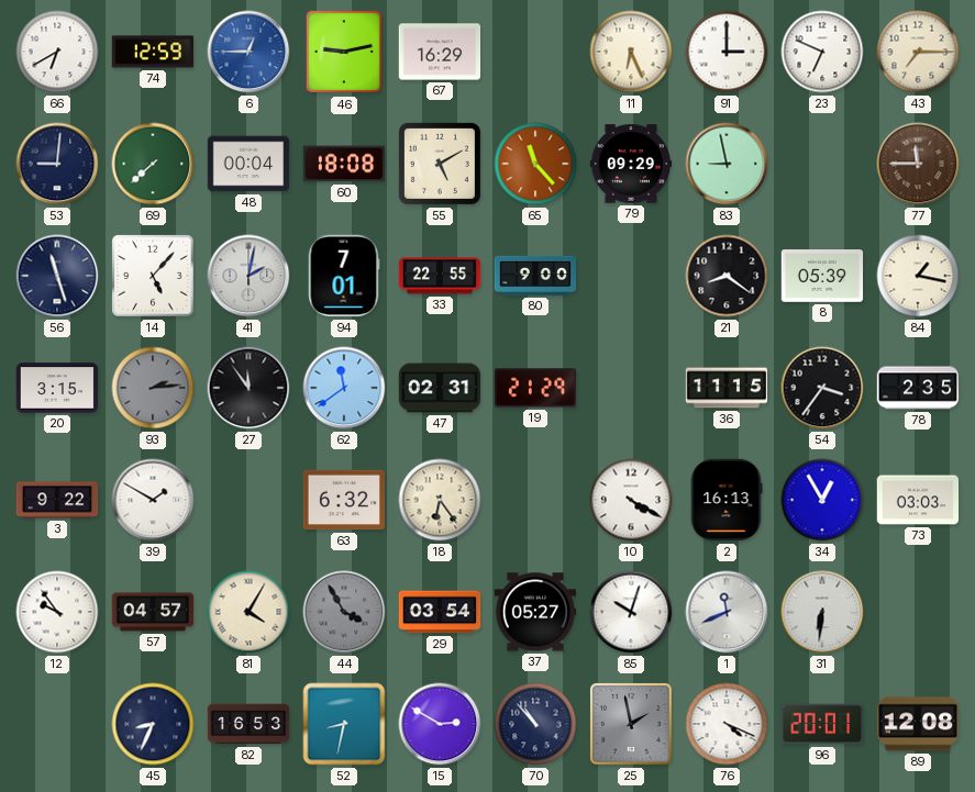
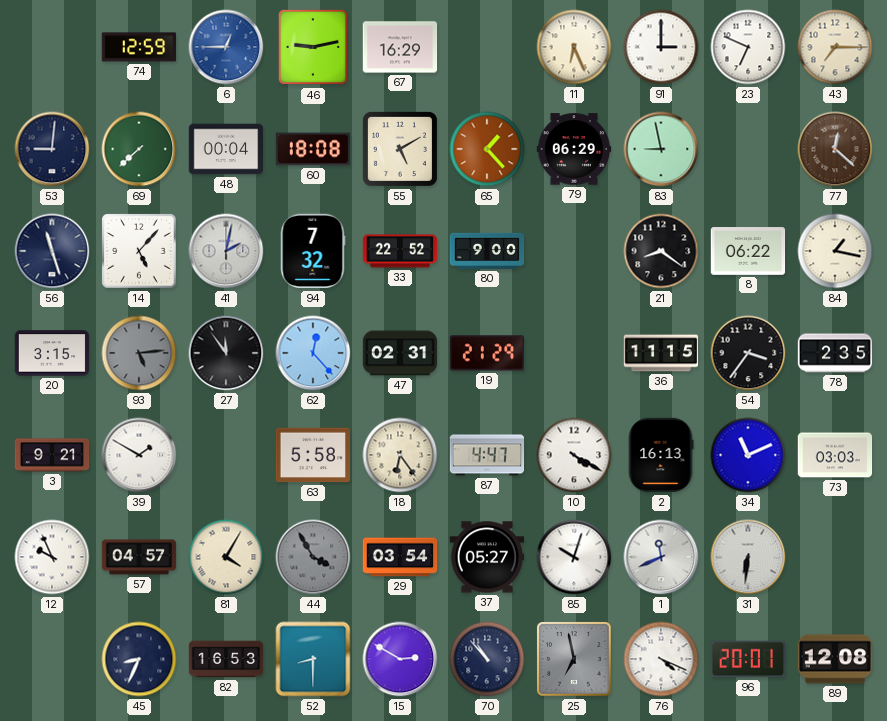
66: 6:40 -> none
65: 11:23 -> 1:23
79: 09:29 -> 06:29
77: 11:45 -> 12:22
94: 7:01 -> 7:32
33: 22:55 -> 22:52
8: 05:39 -> 06:22
93: 2:14 -> 5:14
62: 11:39 -> 12:23
3: 9:22 -> 9:21
63: 6:32 -> 5:58
87: none -> 4:47
34: 12:55 -> 11:11
12: 9:54 -> 9:56
52: 8:32 -> 8:30
25: 1:58 -> 6:58
